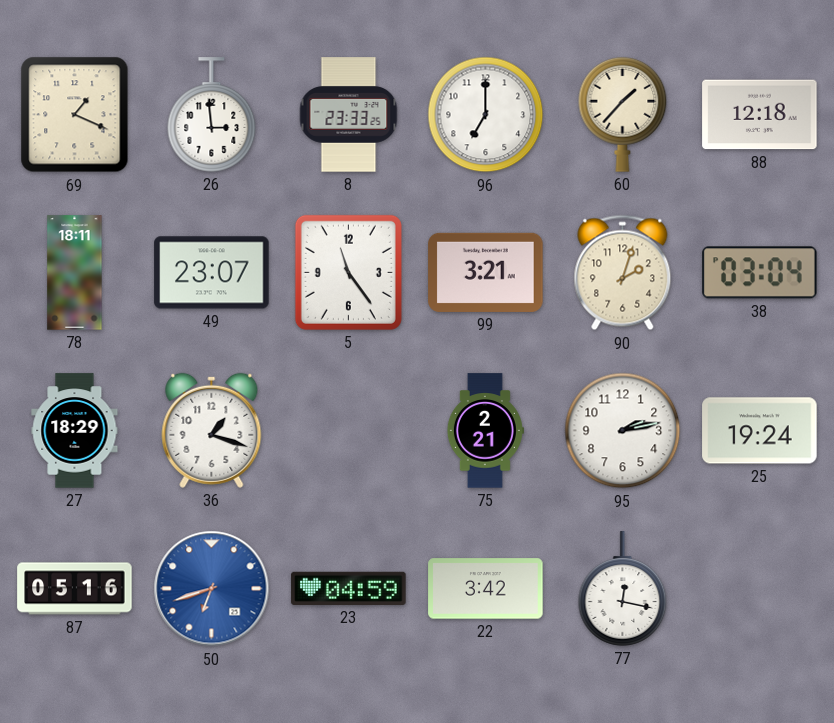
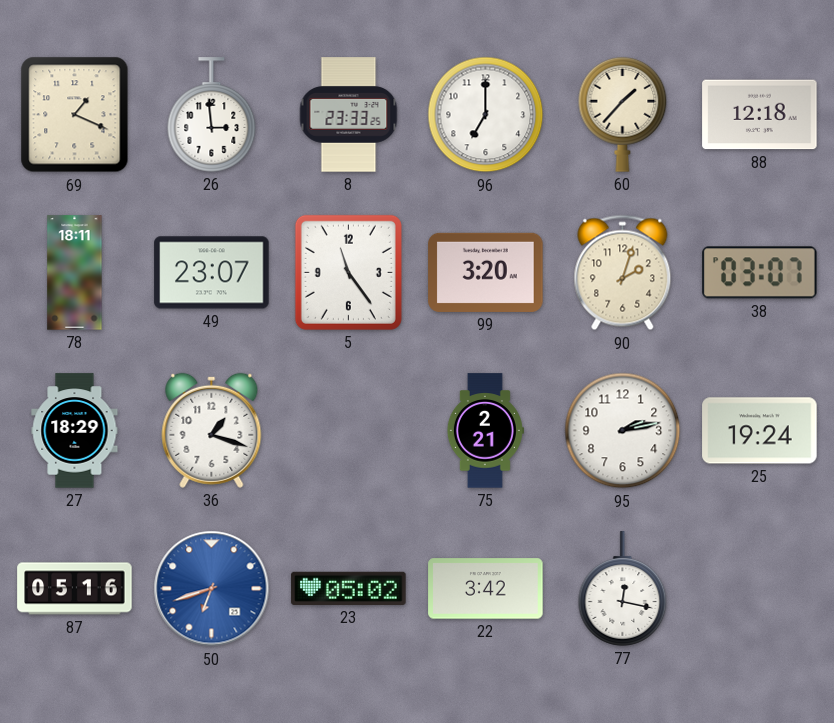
99: 3:21 -> 3:20
38: 03:04 -> 03:07
23: 04:59 -> 05:02
